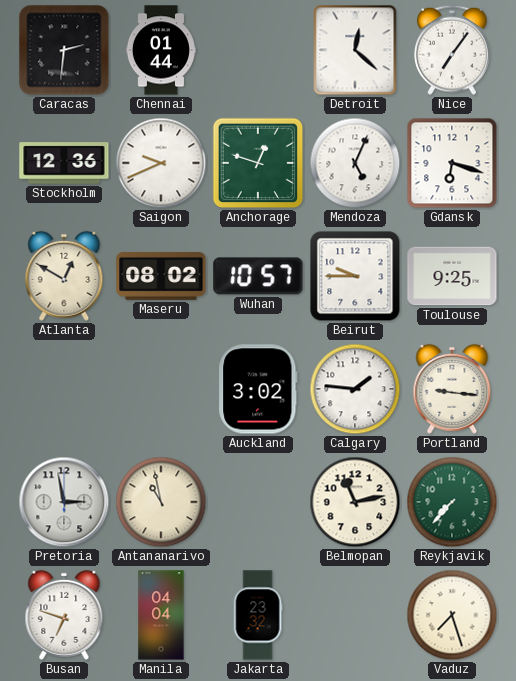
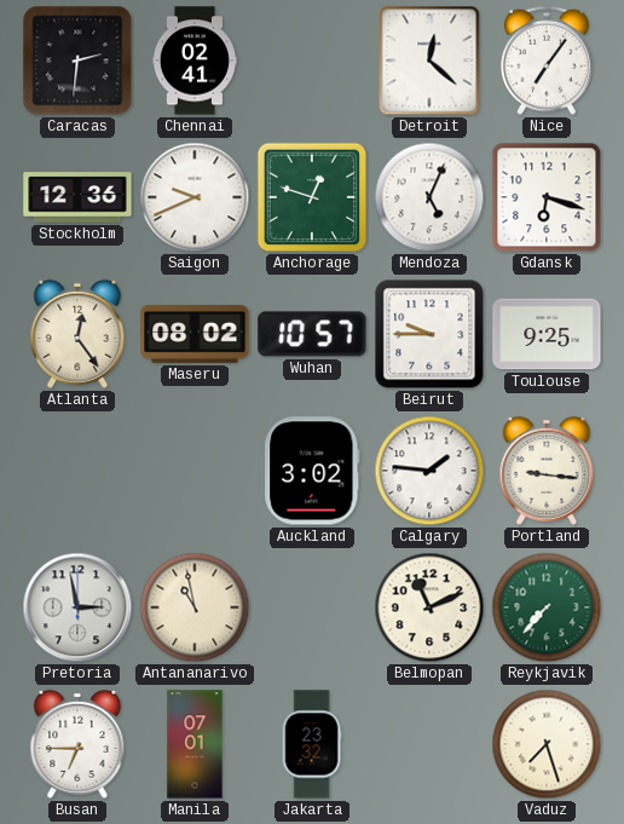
Chennai: 01:44 -> 02:41
Atlanta: 12:50 -> 12:24
Belmopan: 11:13 -> 11:11
Busan: 6:48 -> 6:45
Manila: 04:04 -> 07:01
